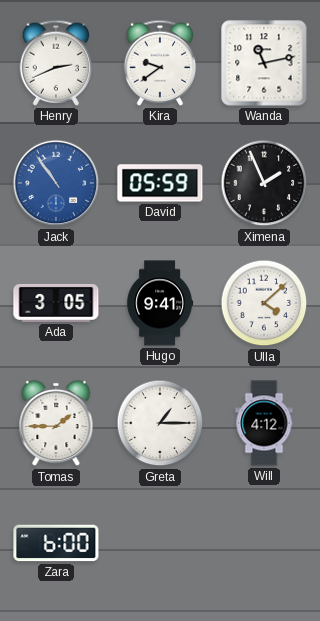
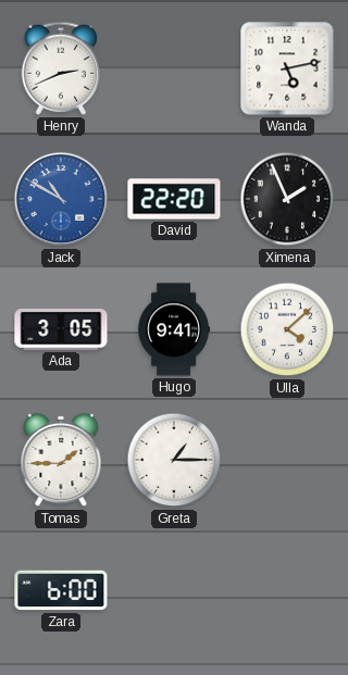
Kira: 9:39 -> none
Wanda: 11:13 -> 5:13
Jack: 10:54 -> 10:50
David: 05:59 -> 22:20
Will: 4:12 -> none
